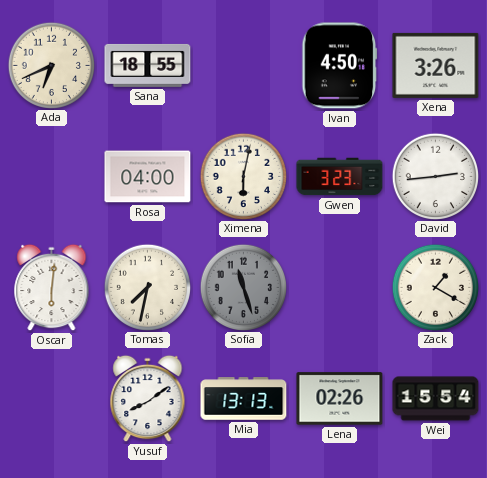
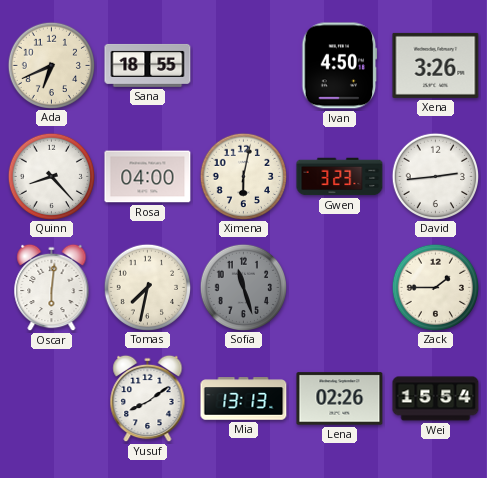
Quinn: none -> 8:23
Zack: 1:20 -> 1:45
